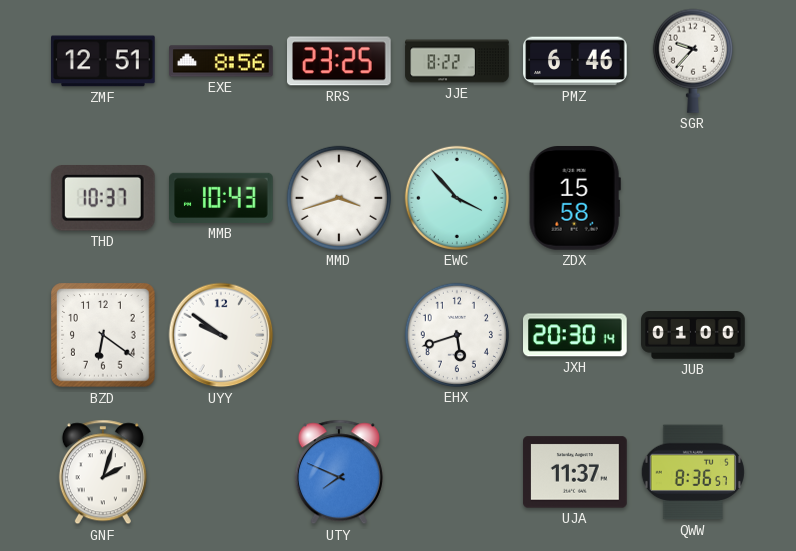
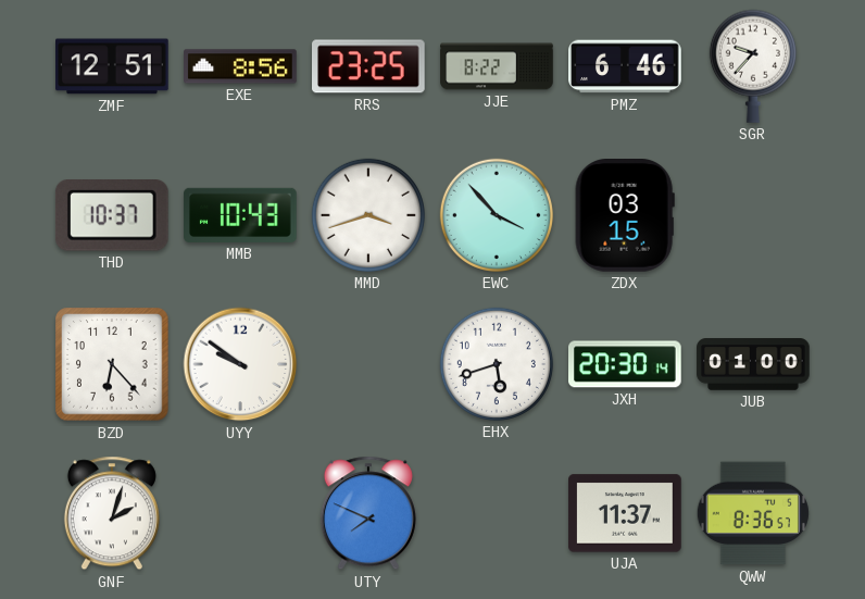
ZDX: 15:58 -> 03:15
BZD: 6:21 -> 6:23
